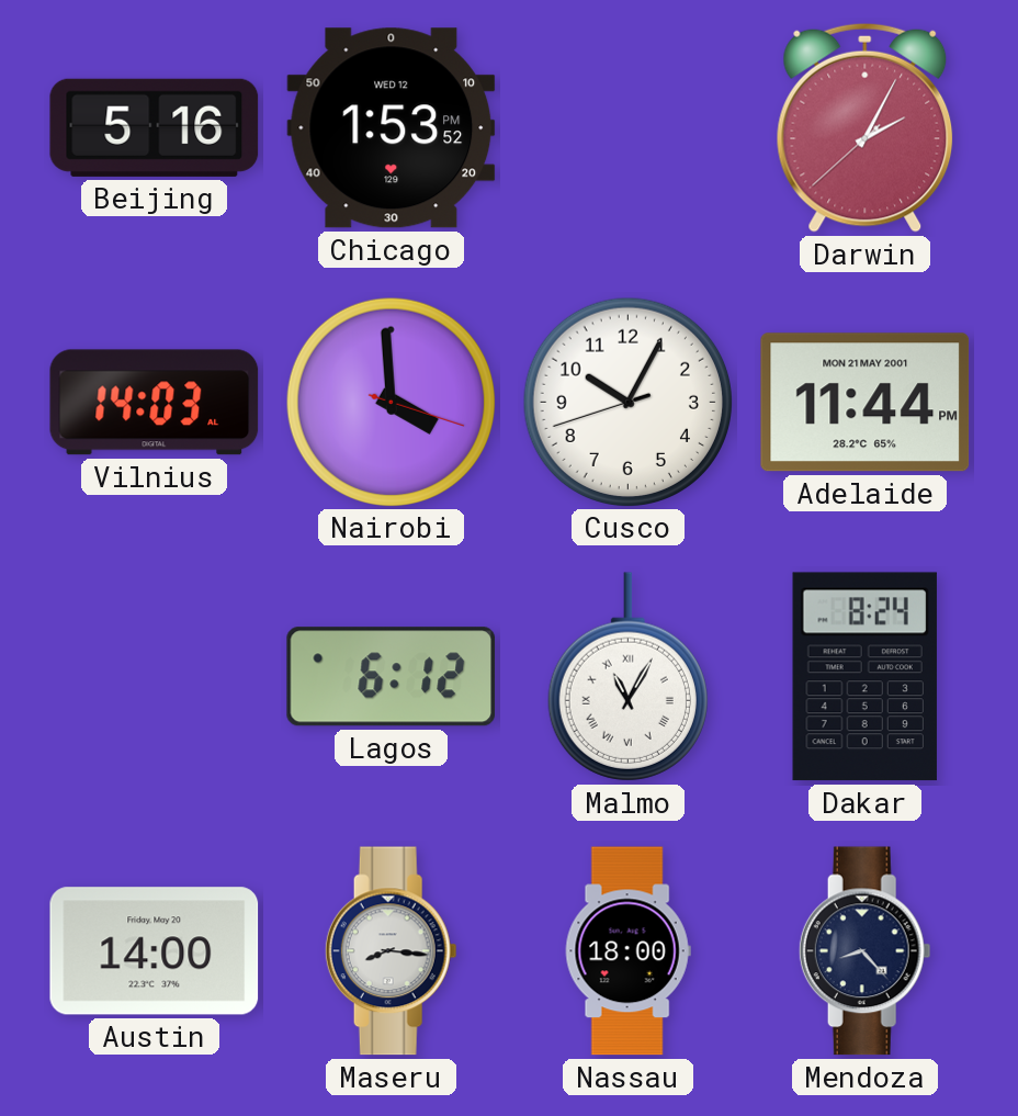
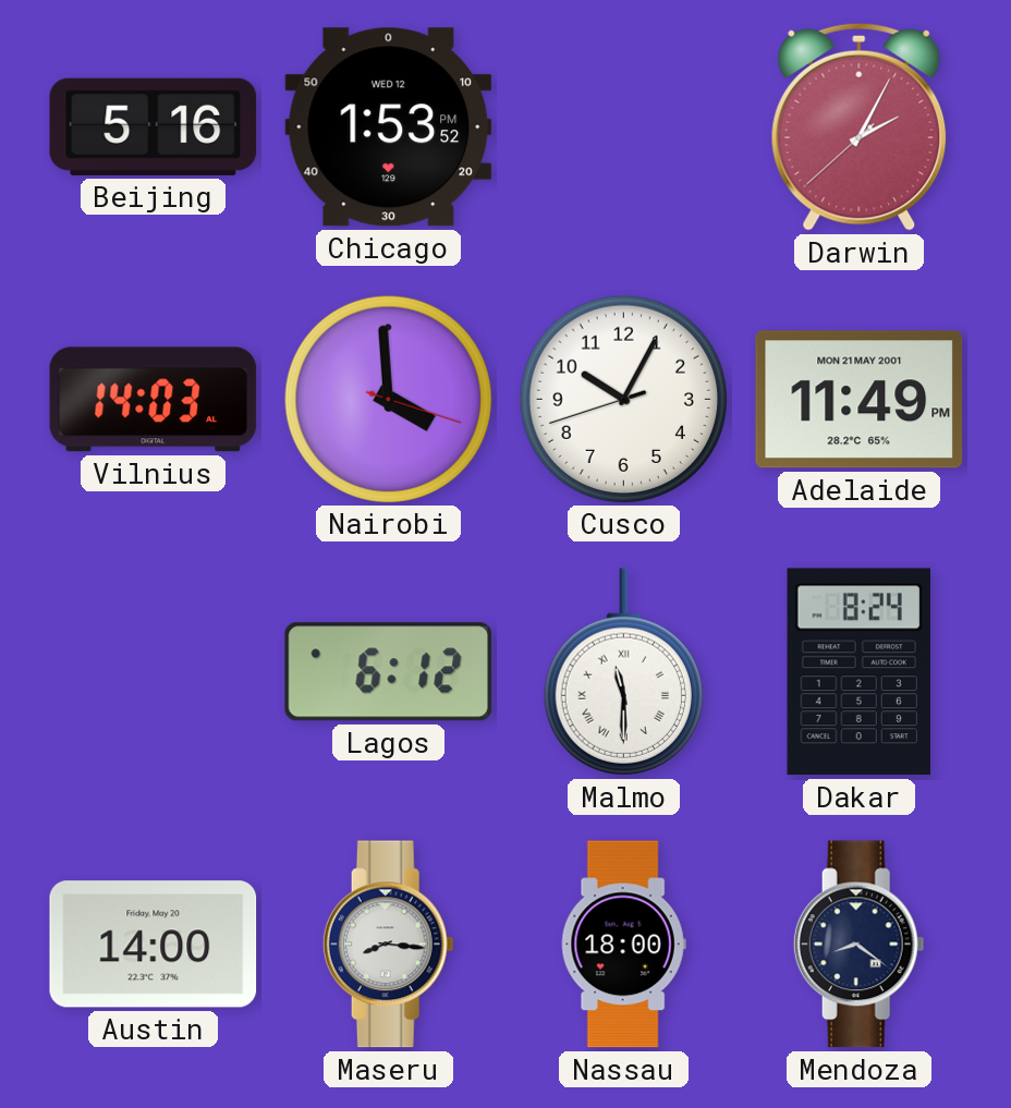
Adelaide: 11:44 -> 11:49
Malmo: 11:05 -> 11:30
Mendoza: 8:23 -> 8:21
